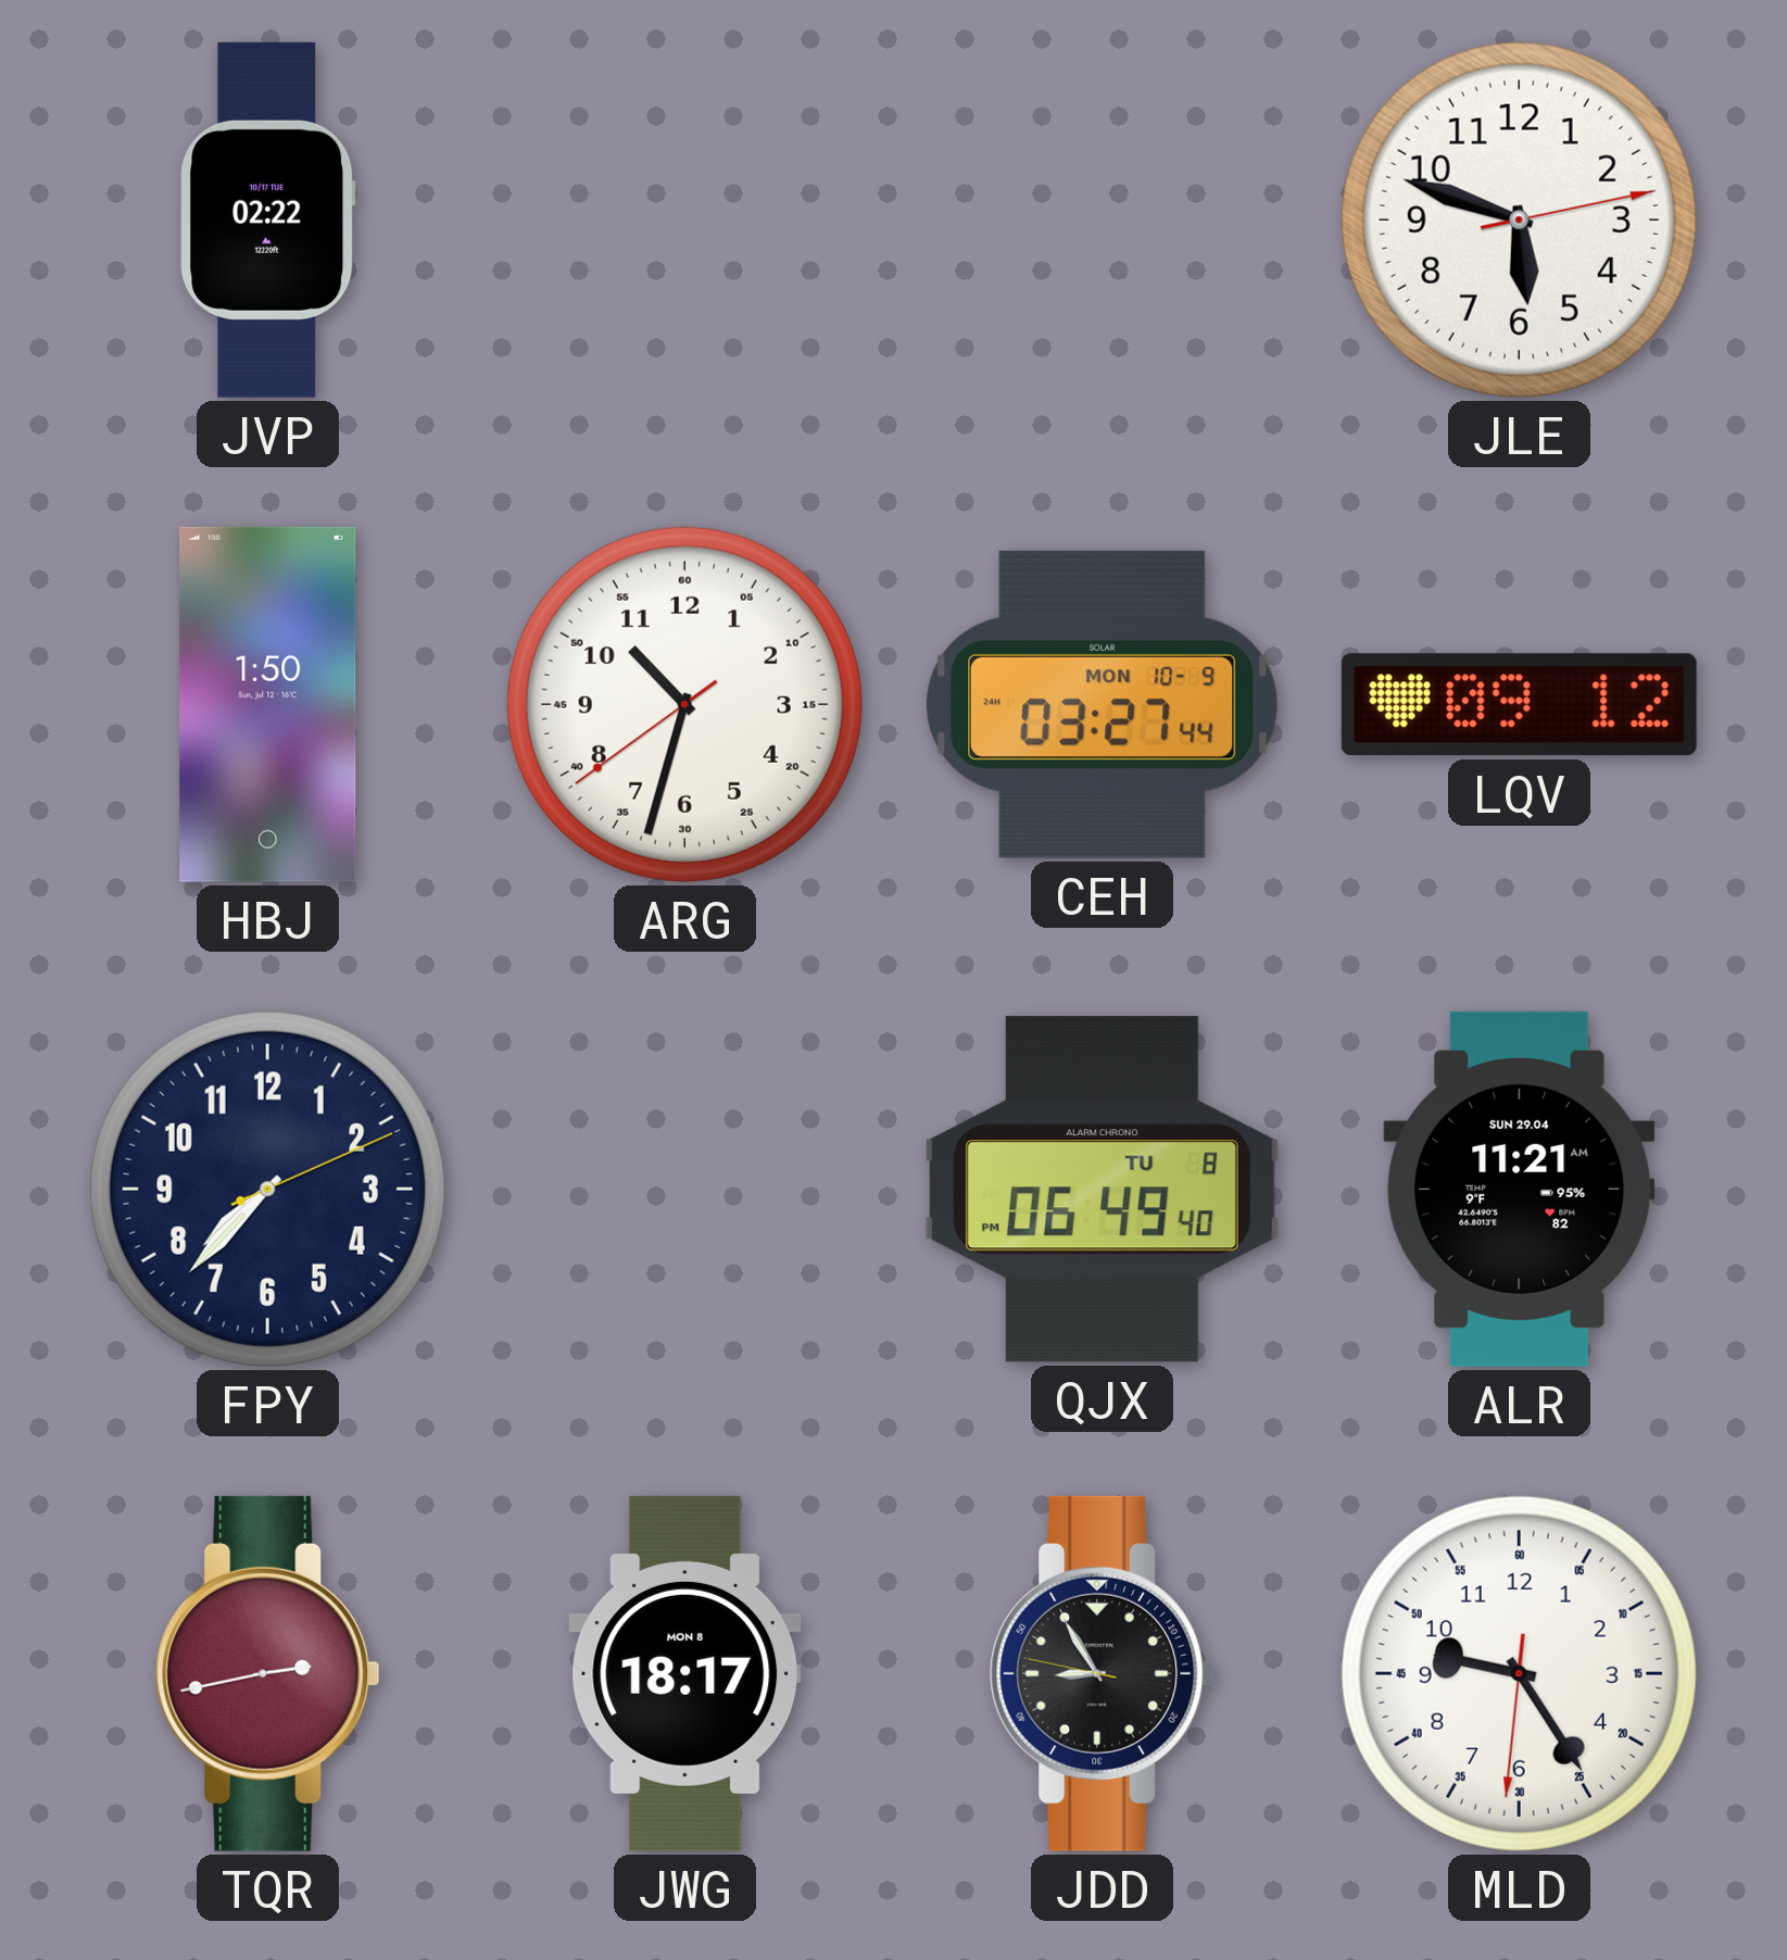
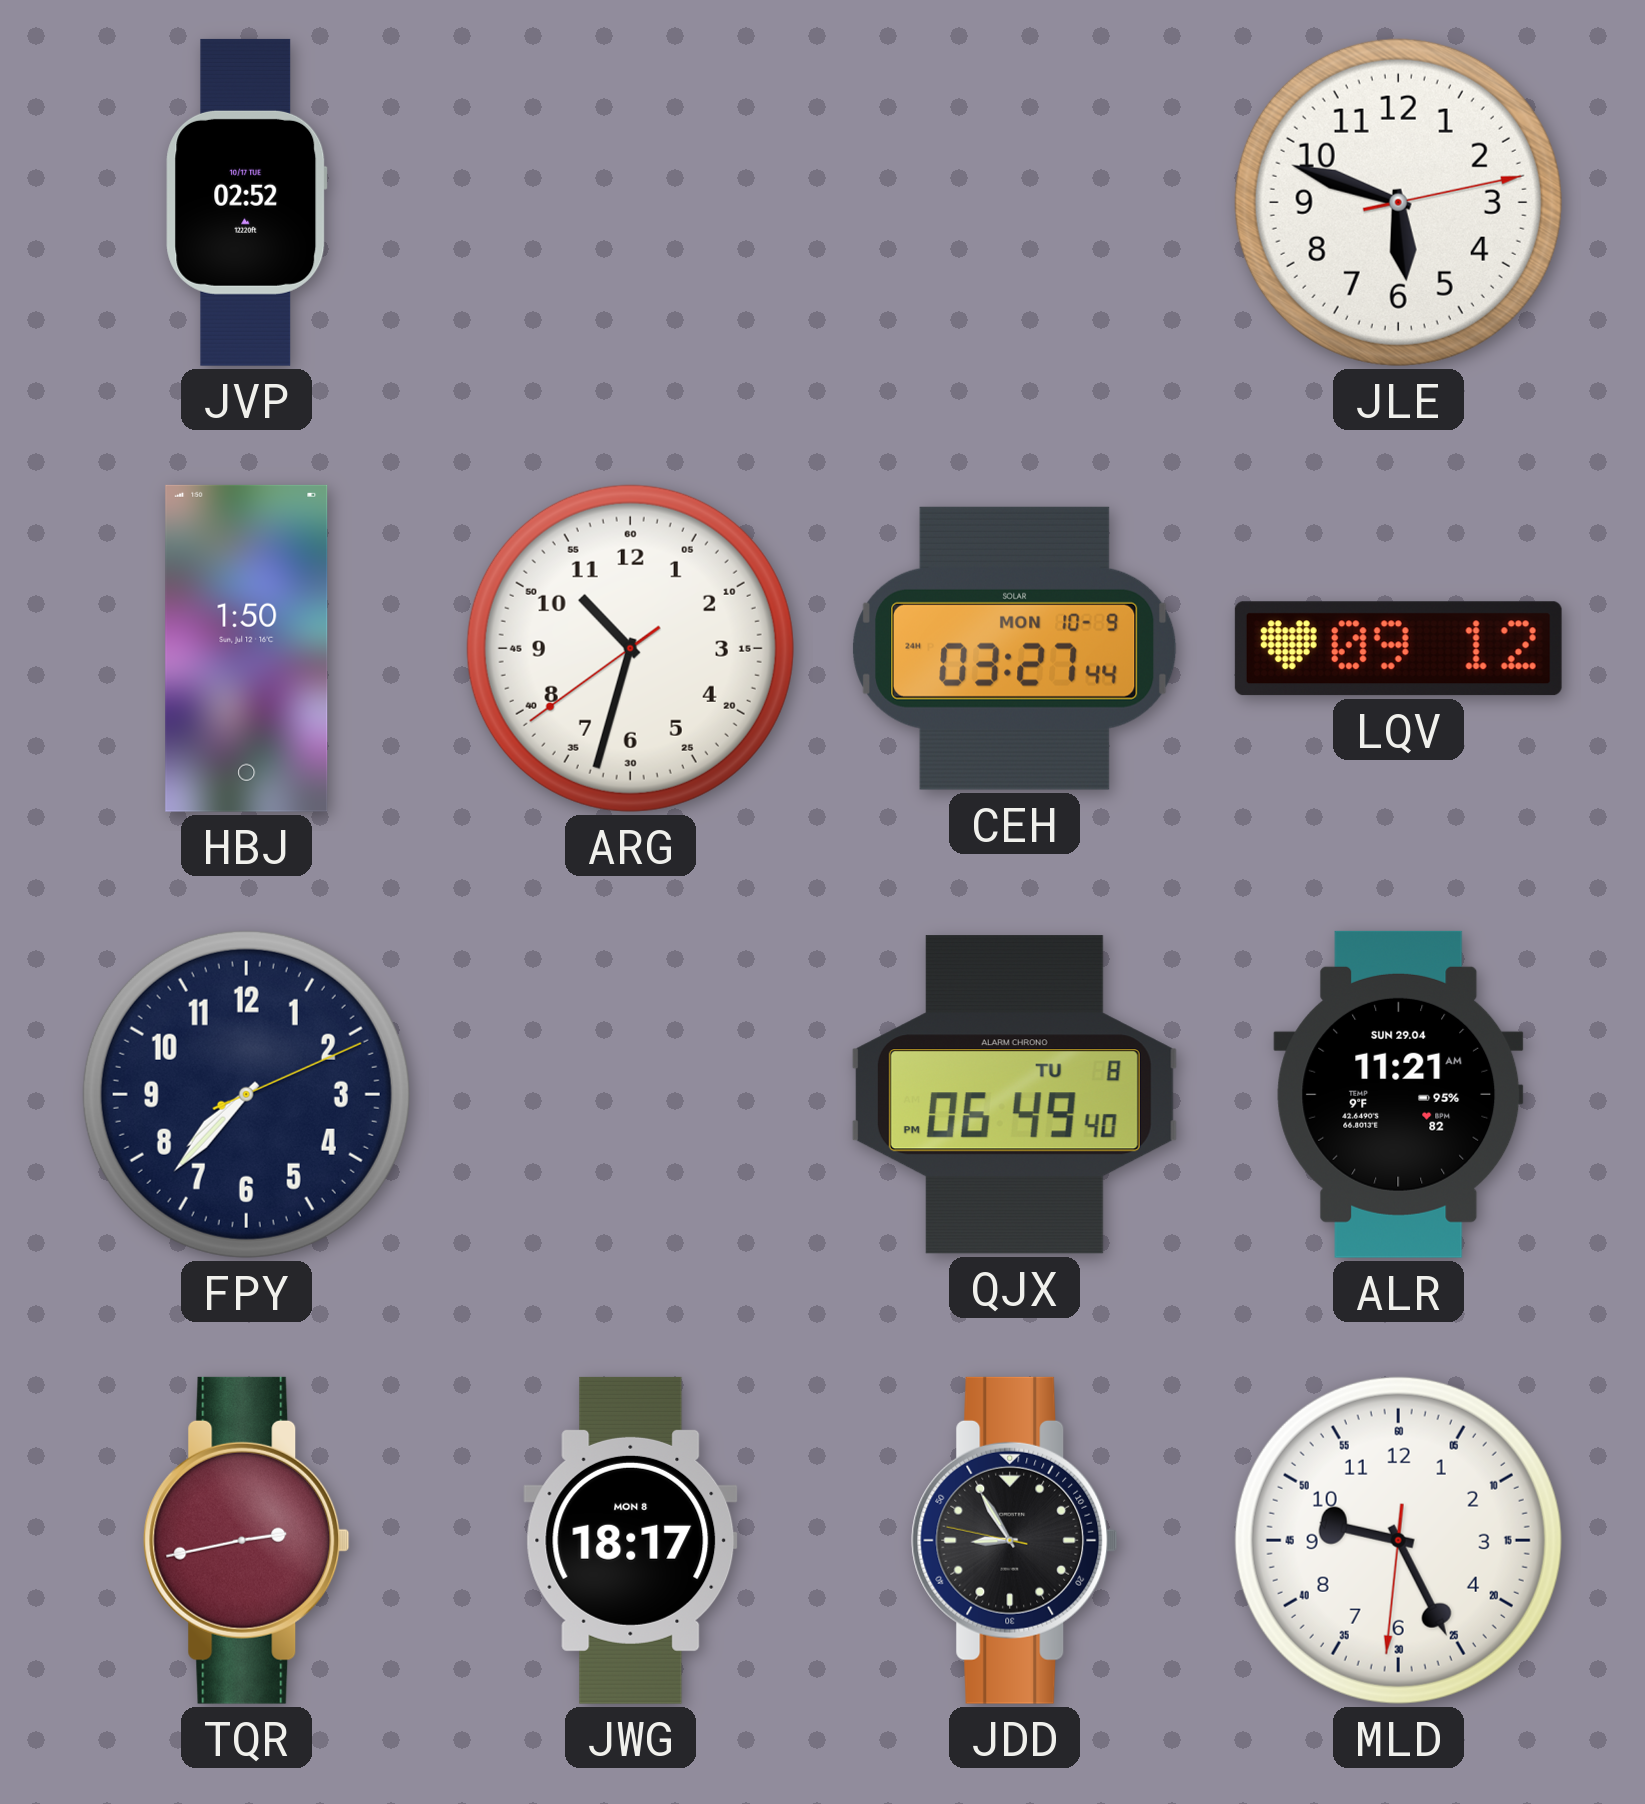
JVP: 02:22 -> 02:52
MLD: 9:24 -> 9:25
